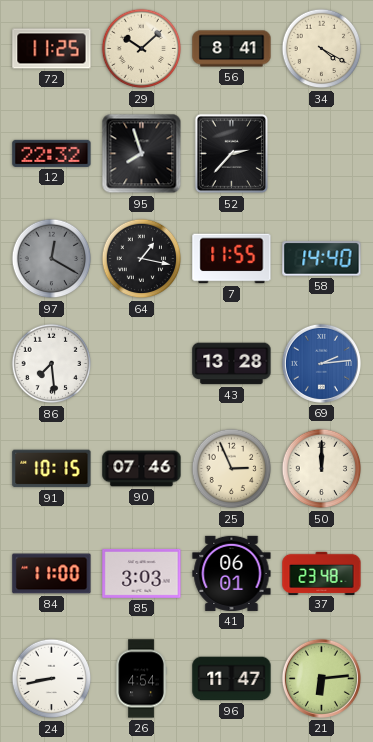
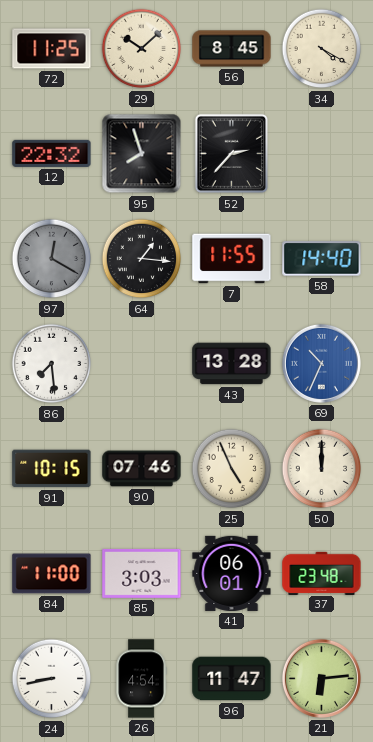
56: 8:41 -> 8:45
64: 1:17 -> 1:16
69: 2:14 -> 10:34
25: 2:56 -> 4:56
